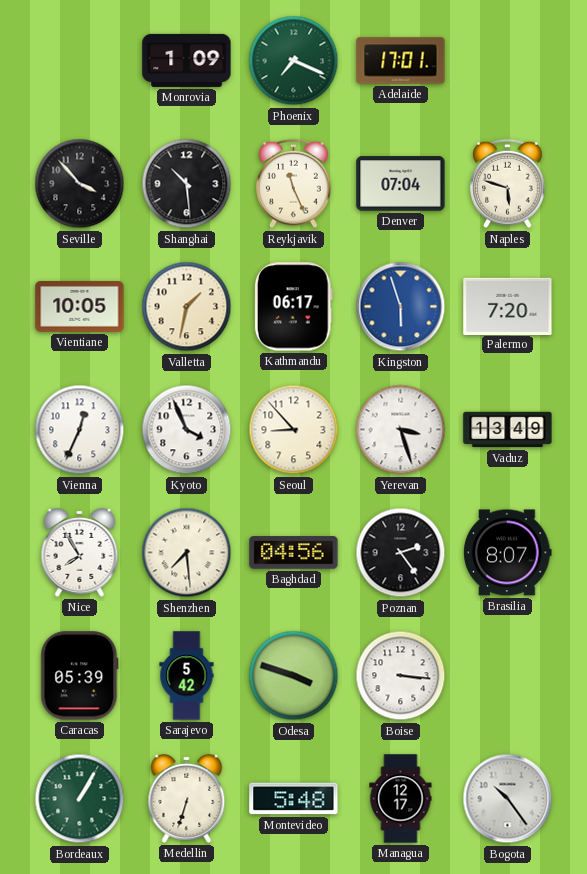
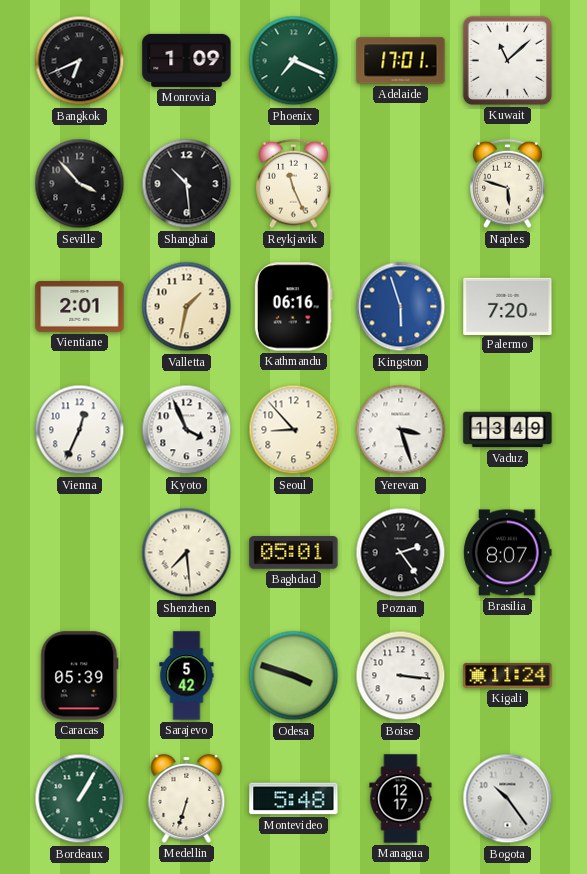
Bangkok: none -> 6:41
Kuwait: none -> 11:08
Denver: 07:04 -> none
Vientiane: 10:05 -> 2:01
Kathmandu: 06:17 -> 06:16
Nice: 7:55 -> none
Baghdad: 04:56 -> 05:01
Kigali: none -> 11:24
